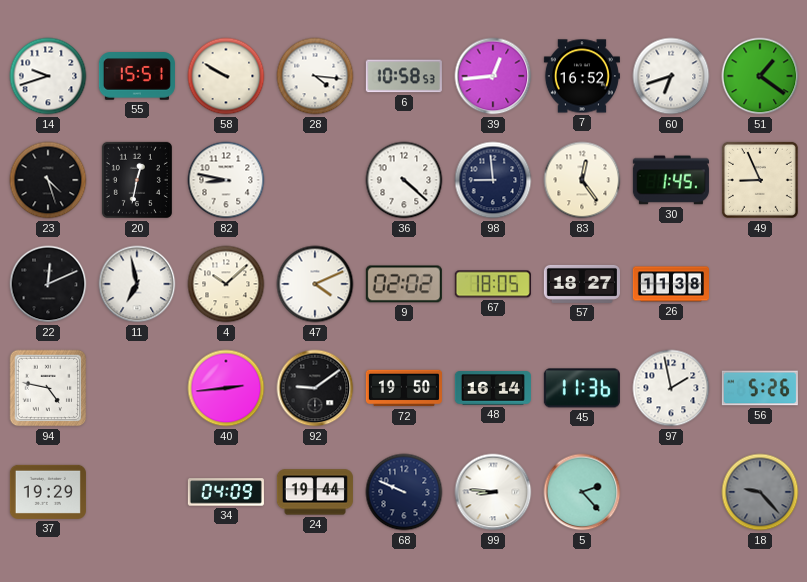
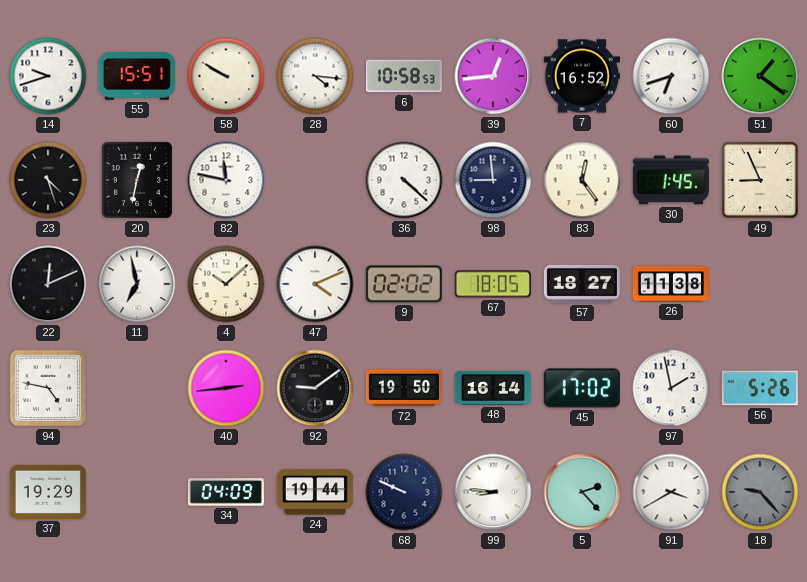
82: 8:47 -> 11:47
45: 11:36 -> 17:02
91: none -> 3:40
